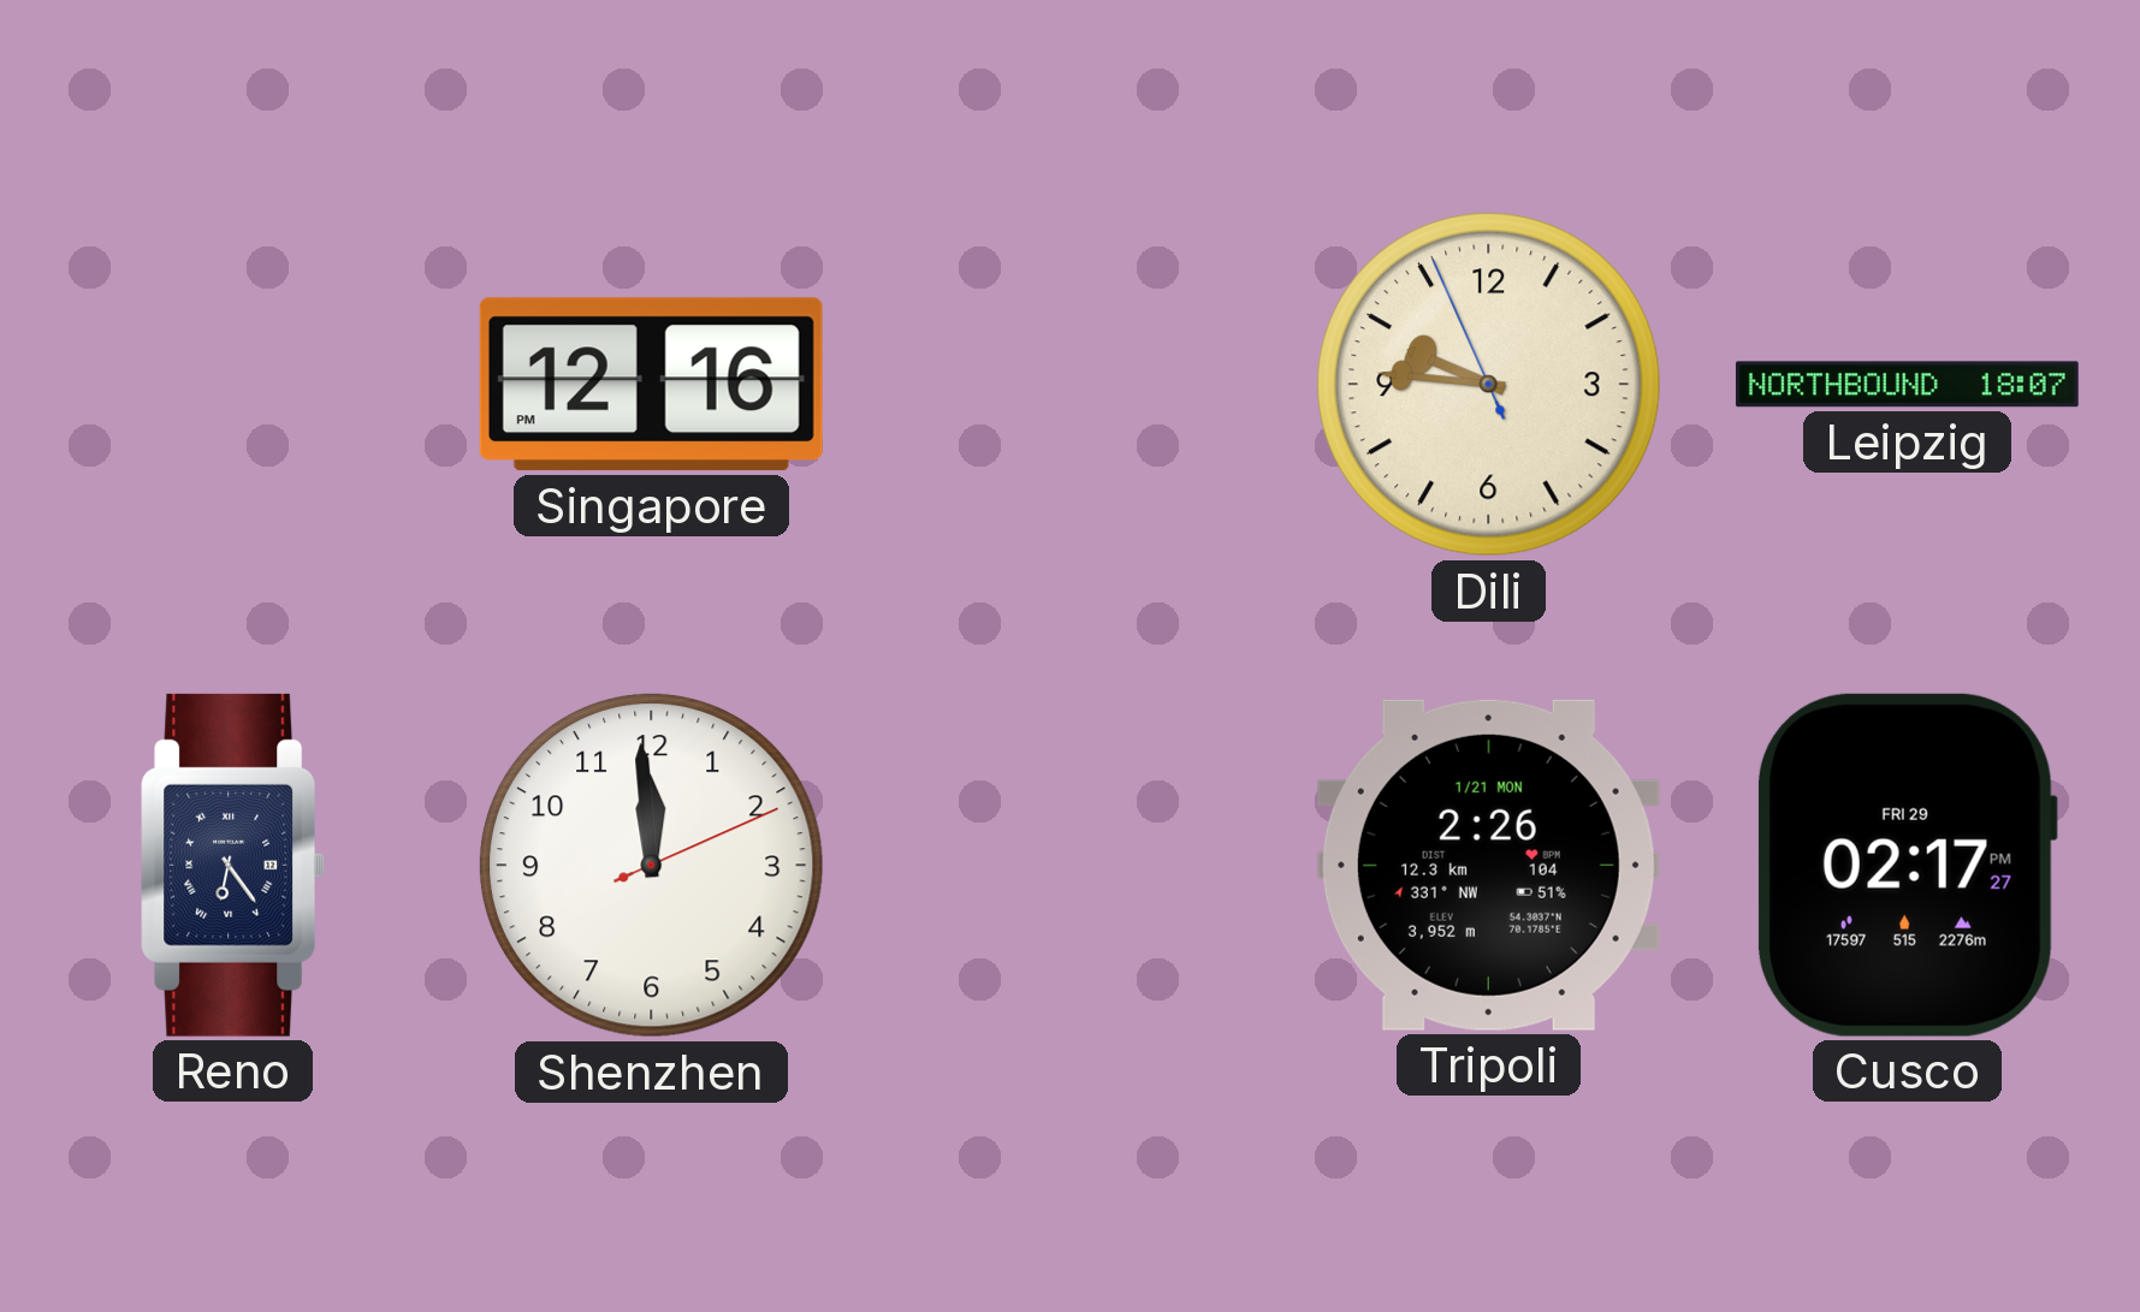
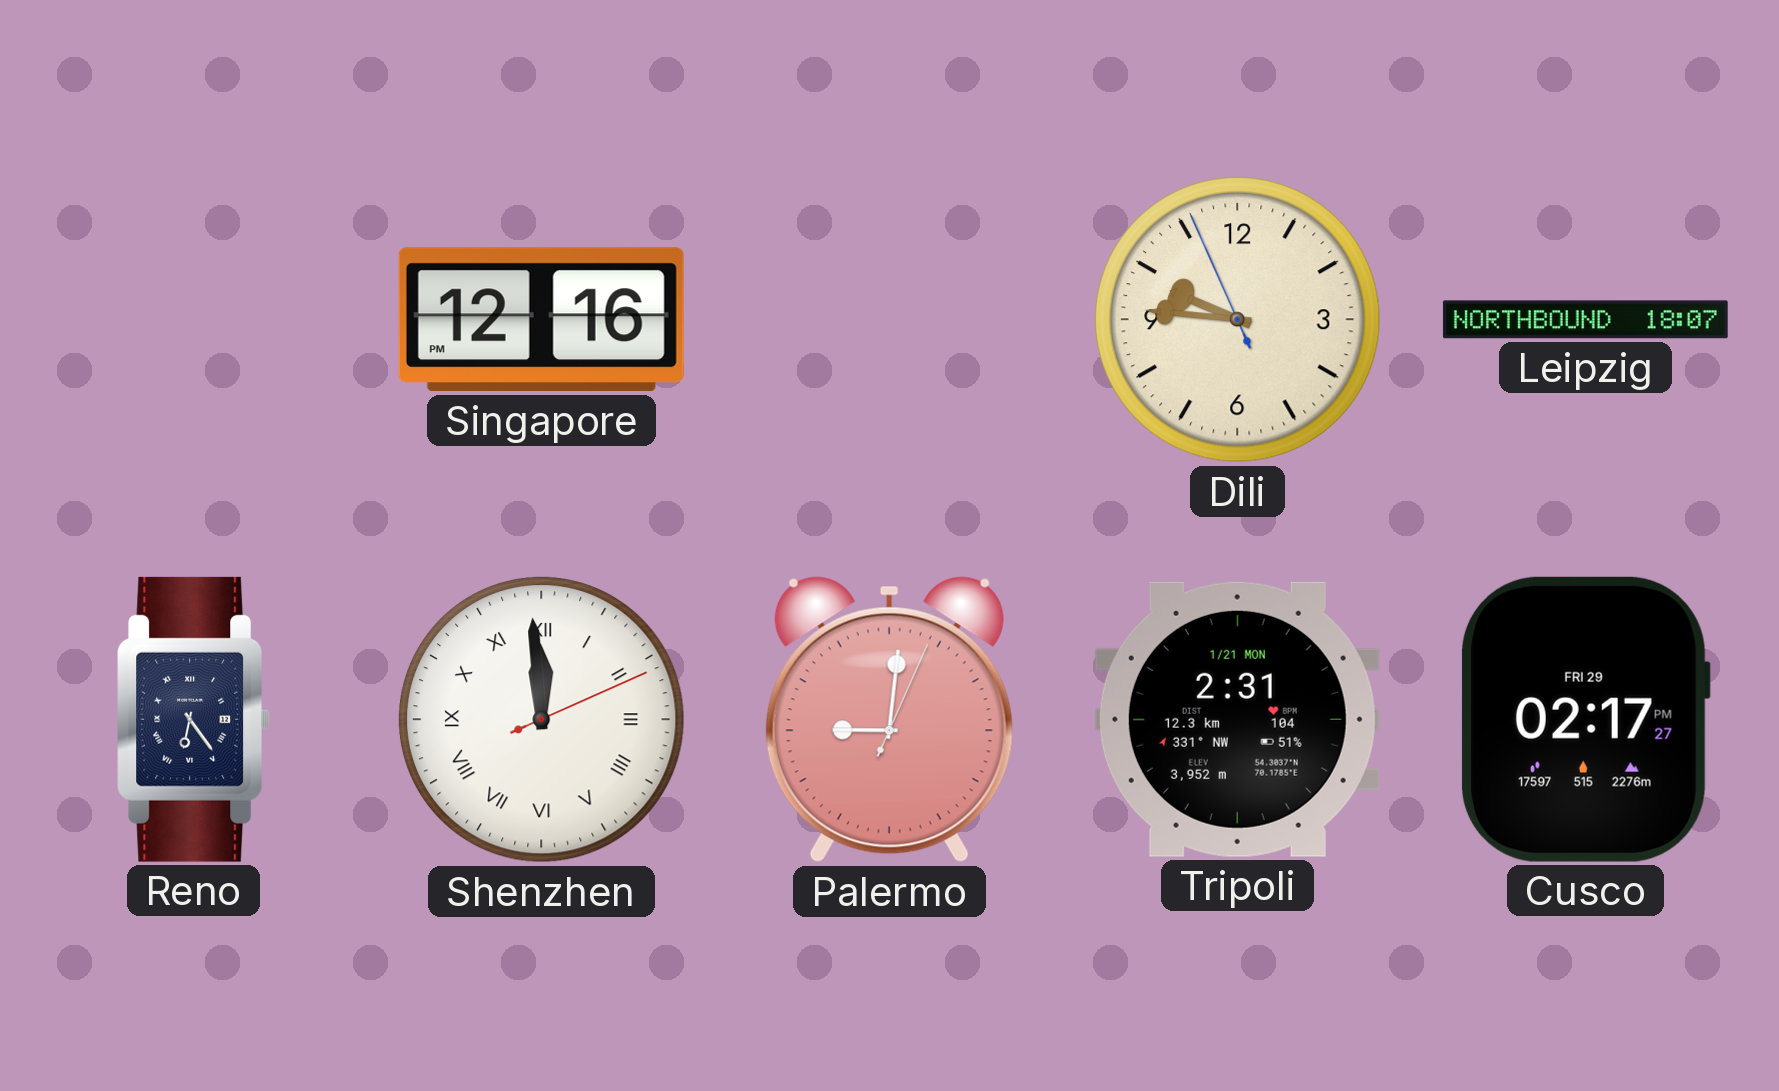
Shenzhen numerals: Arabic -> Roman
Palermo: none -> 9:01
Tripoli: 2:26 -> 2:31
